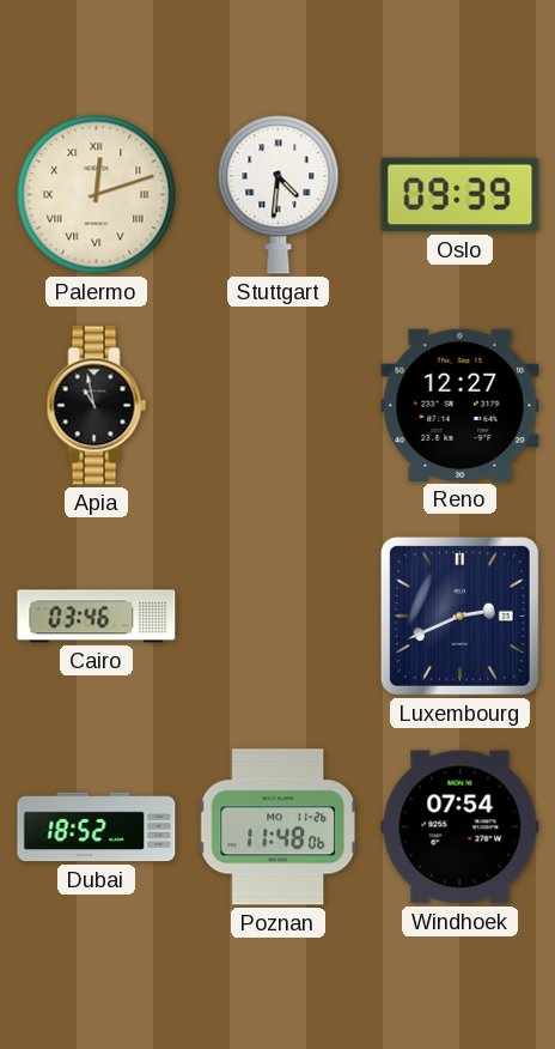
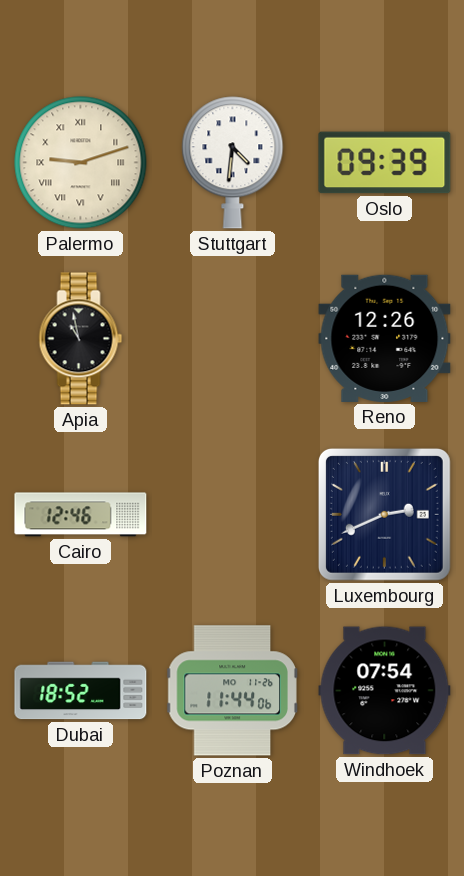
Palermo: 12:12 -> 9:12
Reno: 12:27 -> 12:26
Cairo: 03:46 -> 12:46
Poznan: 11:48 -> 11:44
